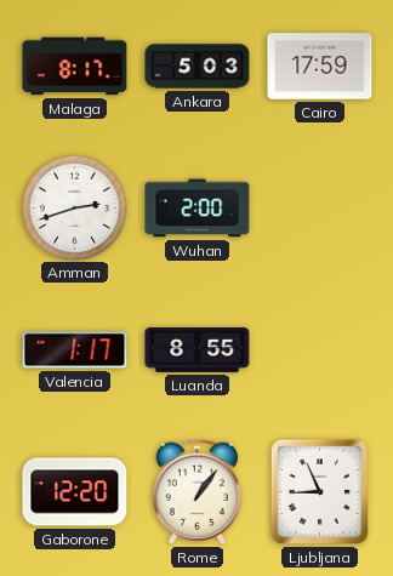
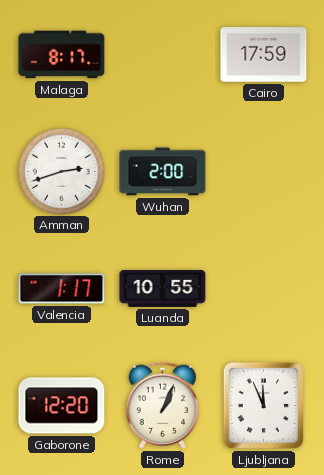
Ankara: 5:03 -> none
Luanda: 8:55 -> 10:55
Rome: 1:06 -> 1:04
Ljubljana: 8:56 -> 11:56
